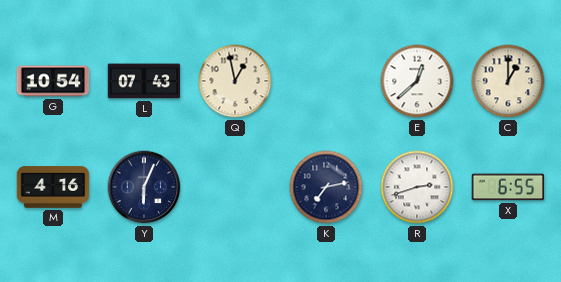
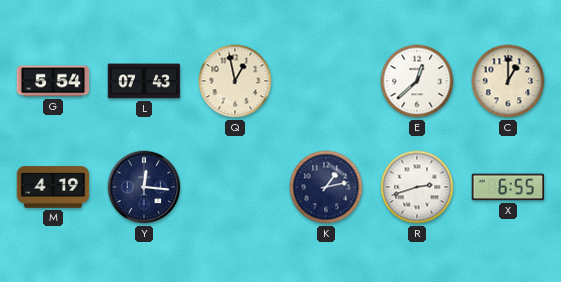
G: 10:54 -> 5:54
M: 4:16 -> 4:19
Y: 6:04 -> 12:16
K: 7:13 -> 1:13
